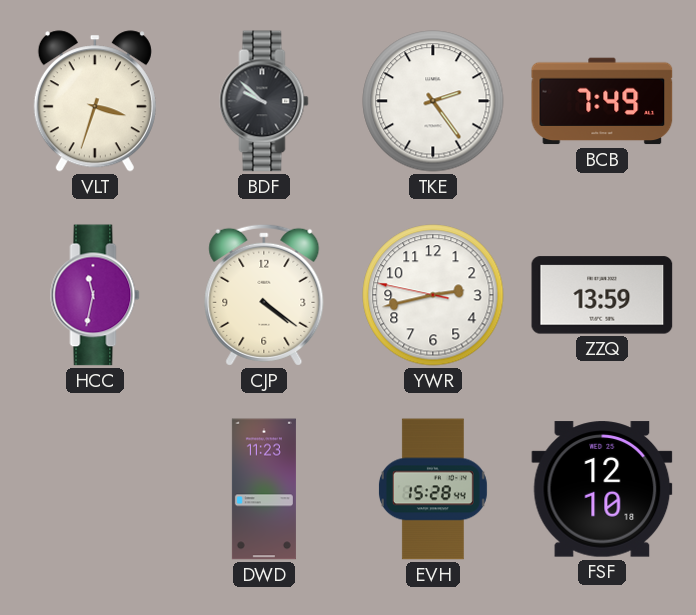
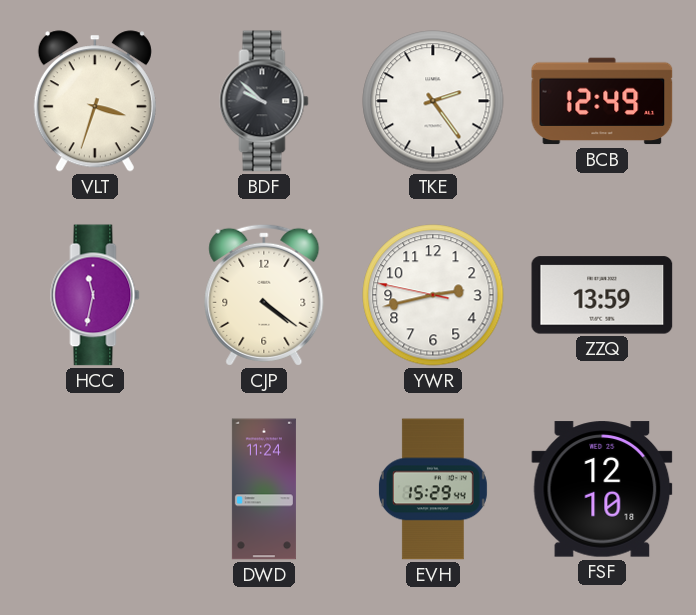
BCB: 7:49 -> 12:49
DWD: 11:23 -> 11:24
EVH: 15:28 -> 15:29
